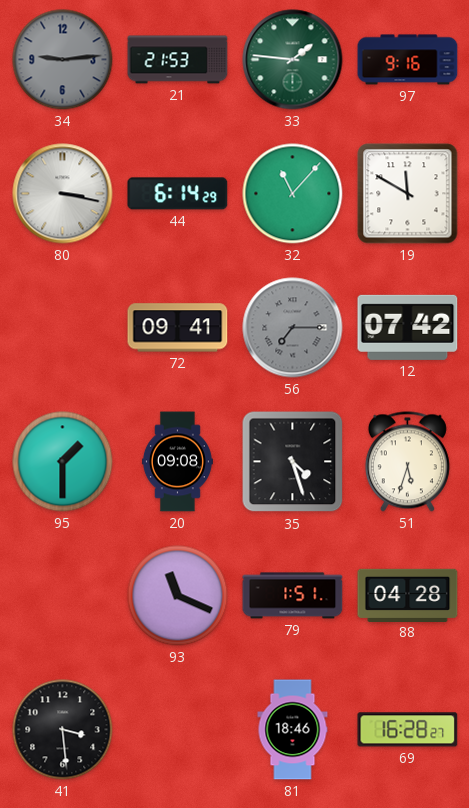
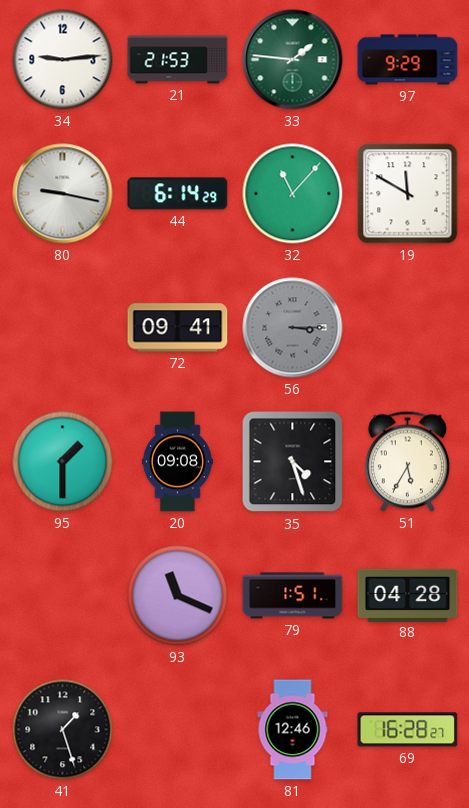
34 dial: grey -> white
97: 9:16 -> 9:29
80: 3:17 -> 9:17
56: 7:15 -> 3:15
12: 07:42 -> none
51: 5:33 -> 5:35
41: 3:29 -> 1:27
81: 18:46 -> 12:46
